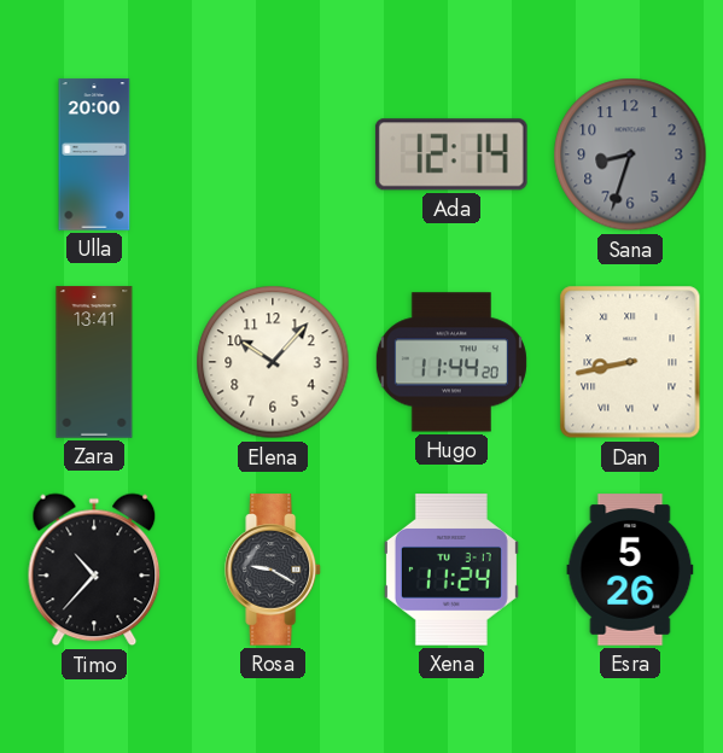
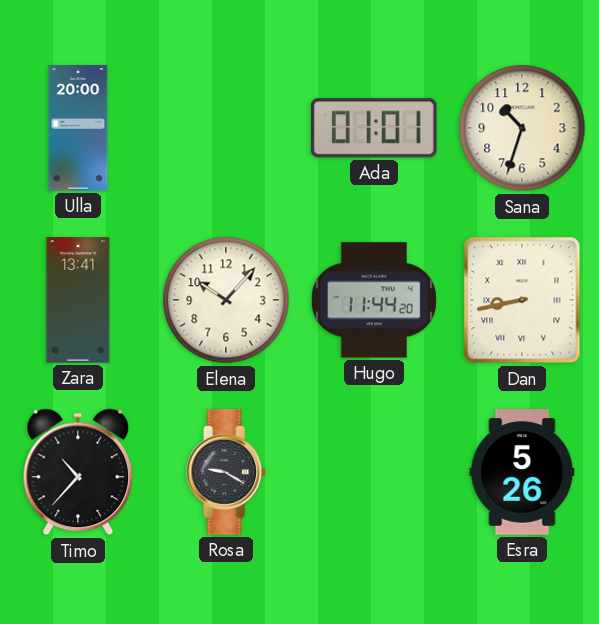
Ada: 12:14 -> 01:01
Sana: 8:33 -> 10:33
Sana dial: grey -> cream
Xena: 11:24 -> none
